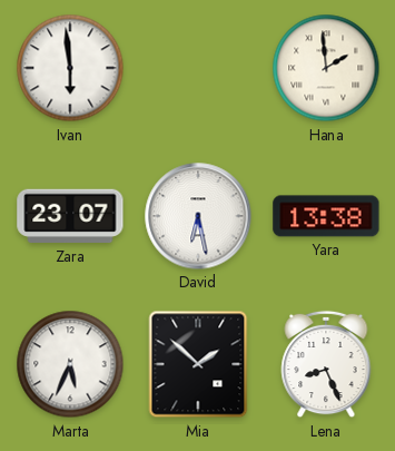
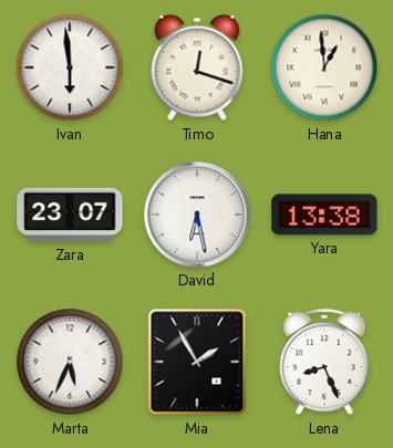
Timo: none -> 12:18
Hana: 1:59 -> 12:59
Mia: 1:52 -> 1:55
